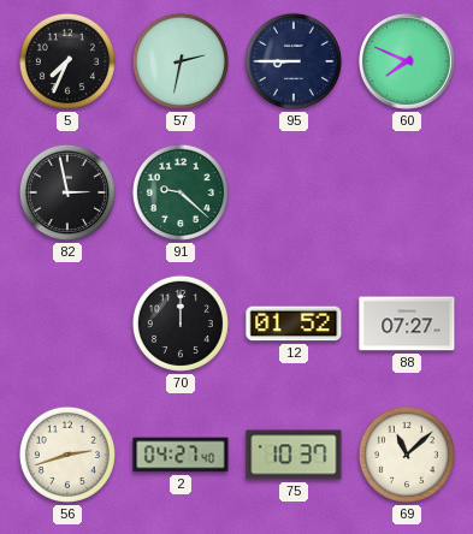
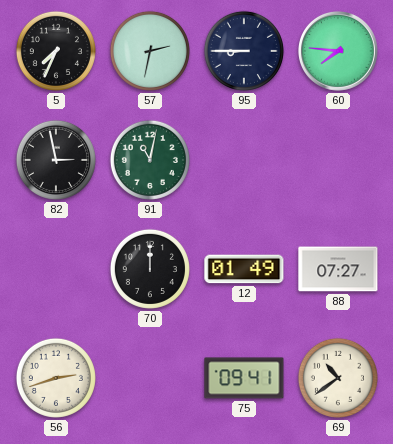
60: 7:49 -> 7:46
91: 9:22 -> 11:02
12: 01:52 -> 01:49
2: 04:27 -> none
75: 10:37 -> 09:41
69: 11:08 -> 10:39
